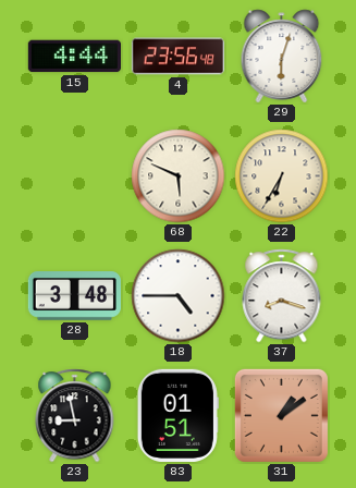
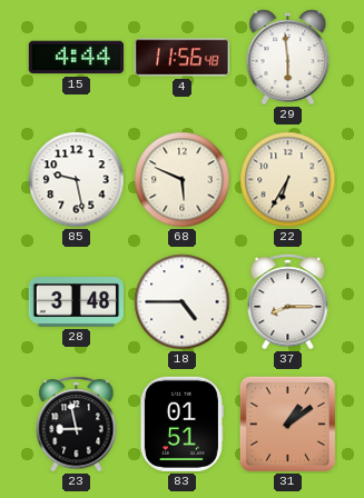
4: 23:56 -> 11:56
29: 6:03 -> 5:59
85: none -> 9:28
37: 8:18 -> 8:15
